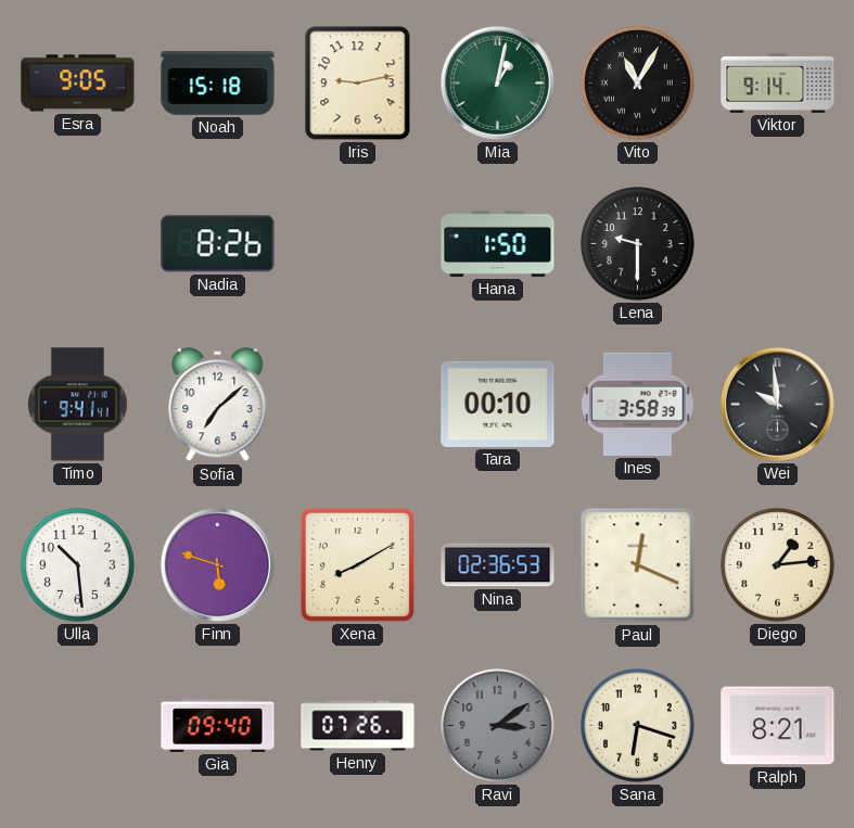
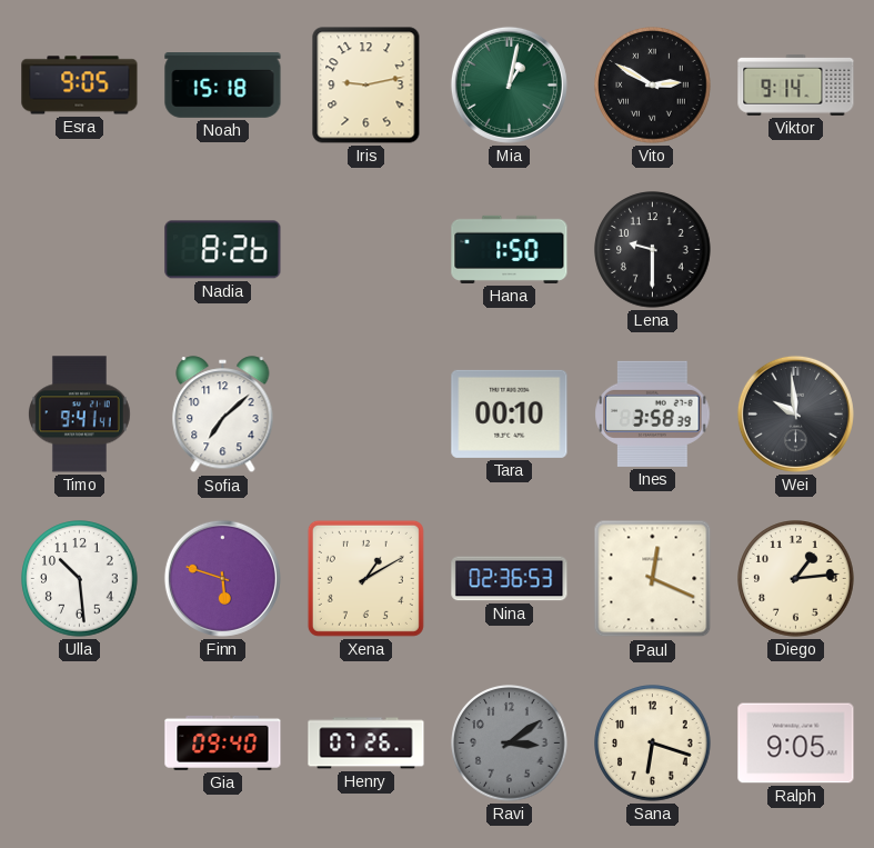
Vito: 11:05 -> 2:50
Xena: 8:10 -> 1:10
Ralph: 8:21 -> 9:05
